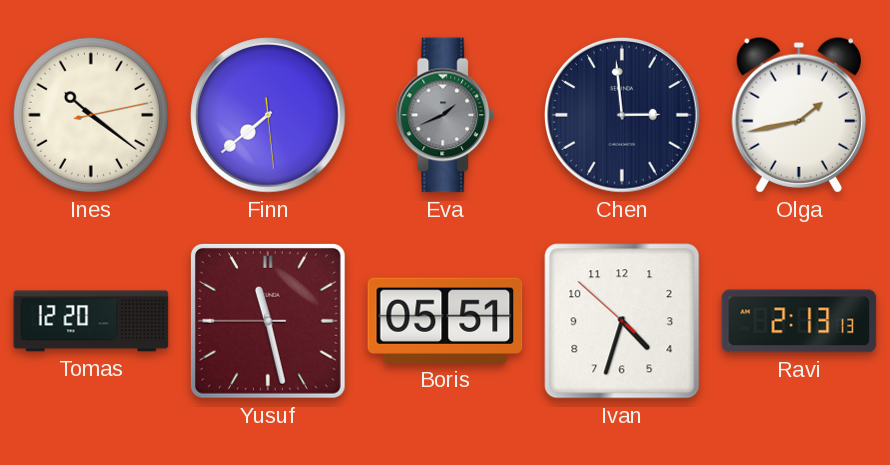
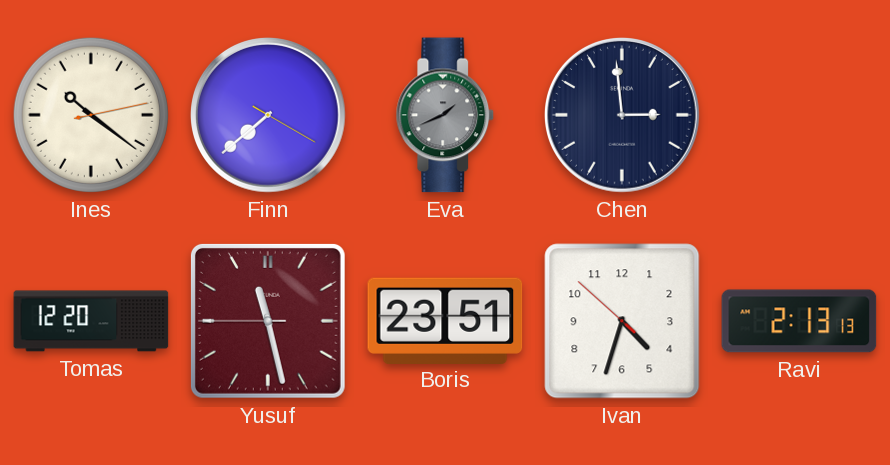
Finn: 7:38:29 -> 7:38:20
Olga: 1:43 -> none
Boris: 05:51 -> 23:51
